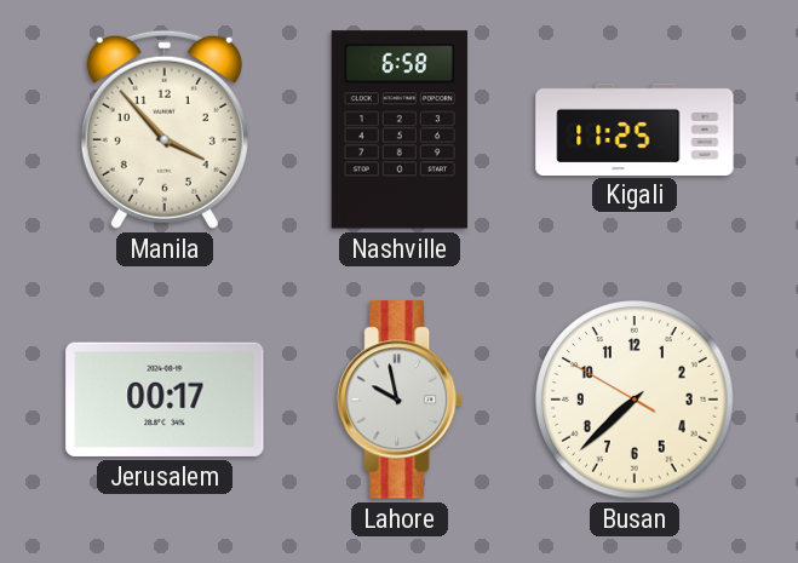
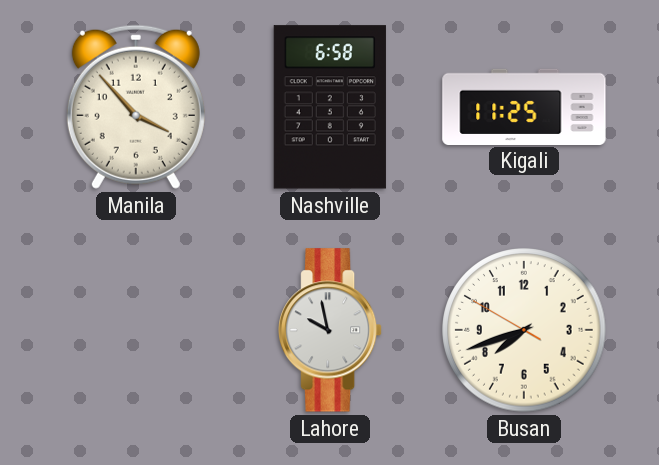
Jerusalem: 00:17 -> none
Busan: 7:37 -> 7:41
